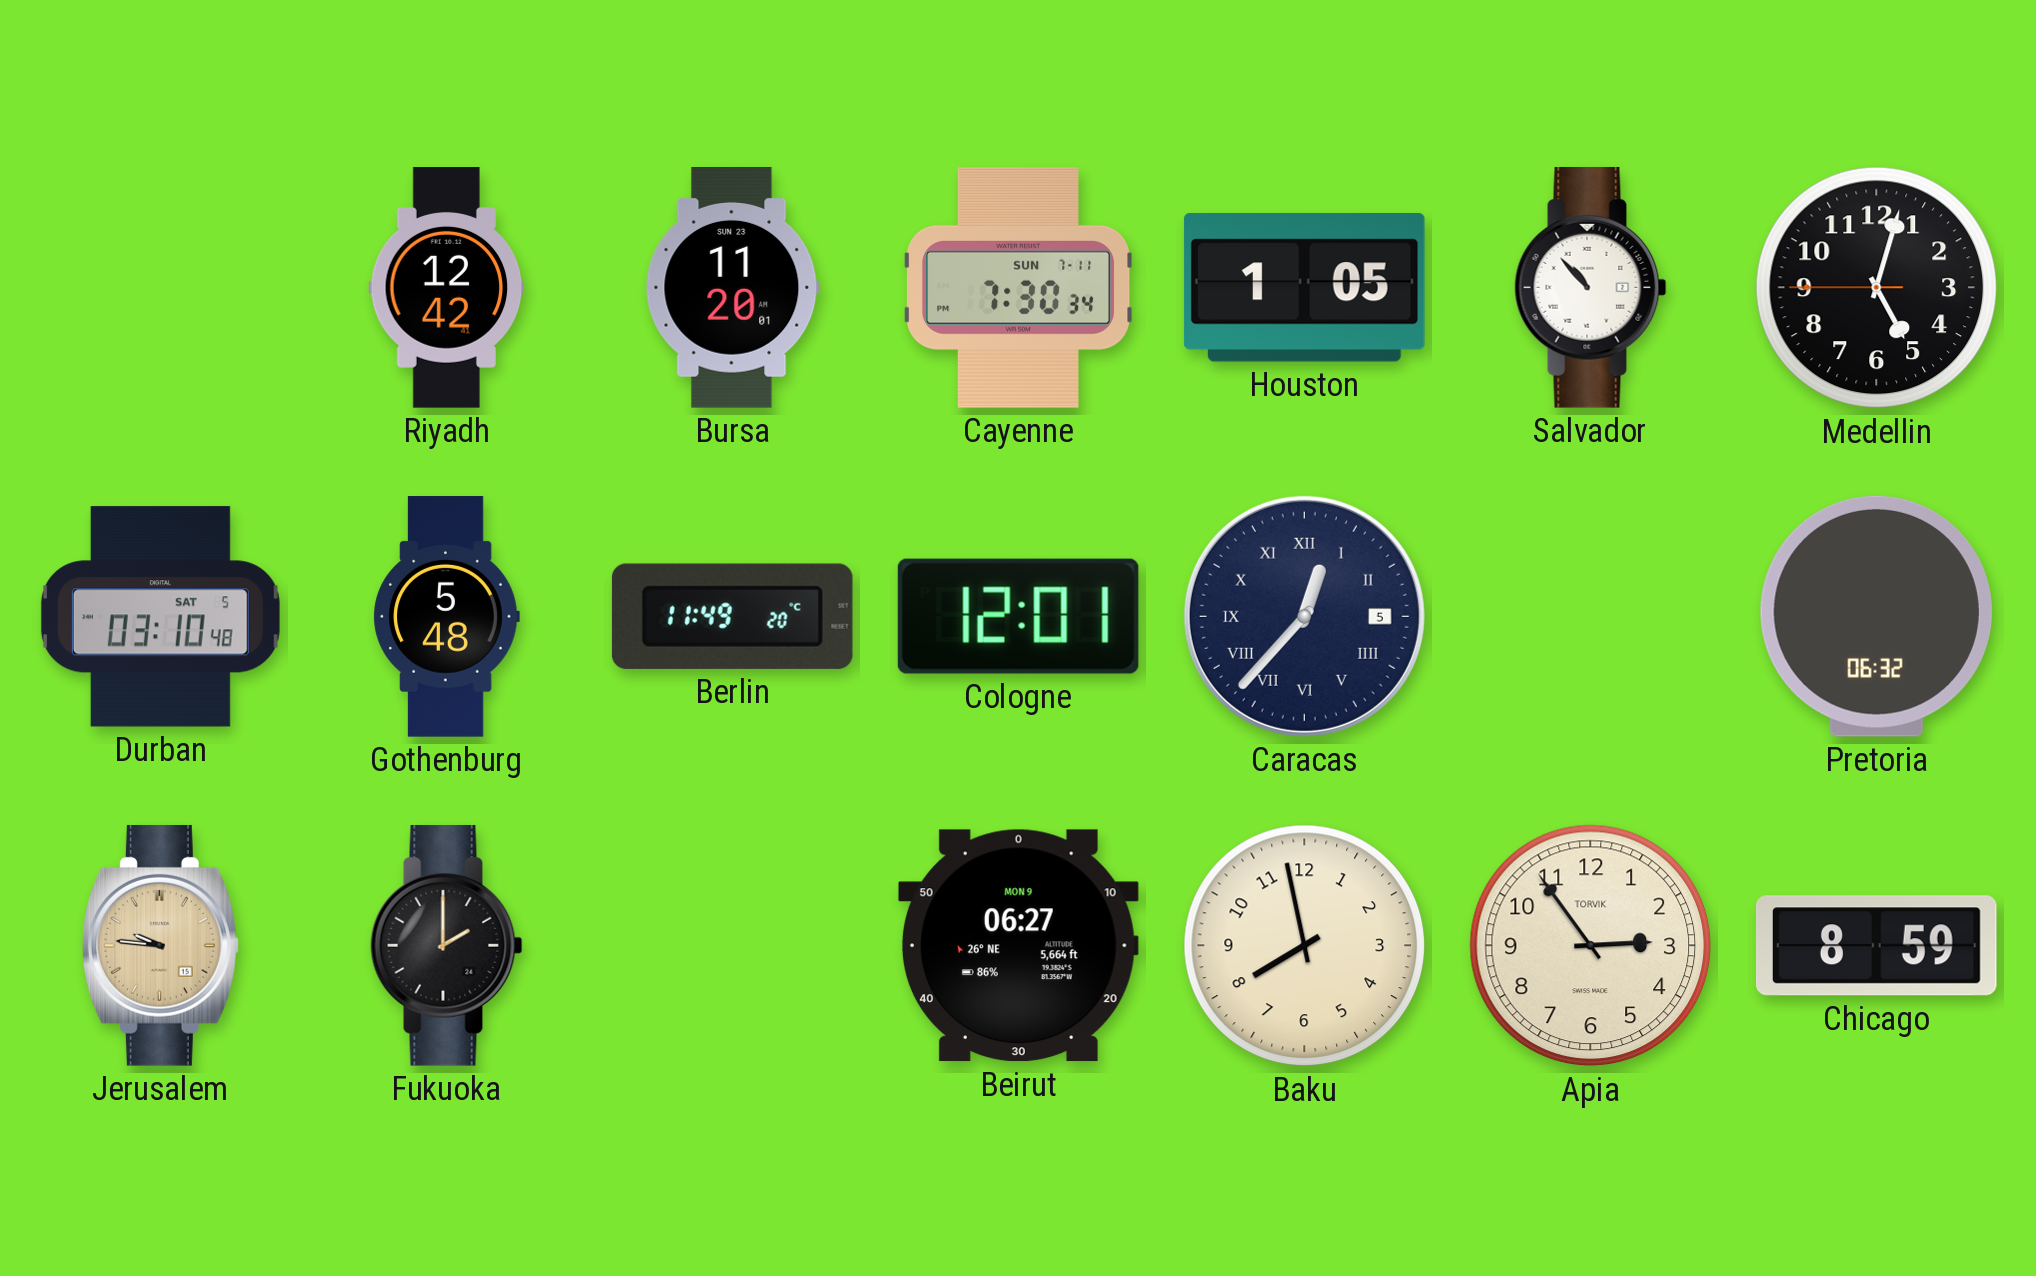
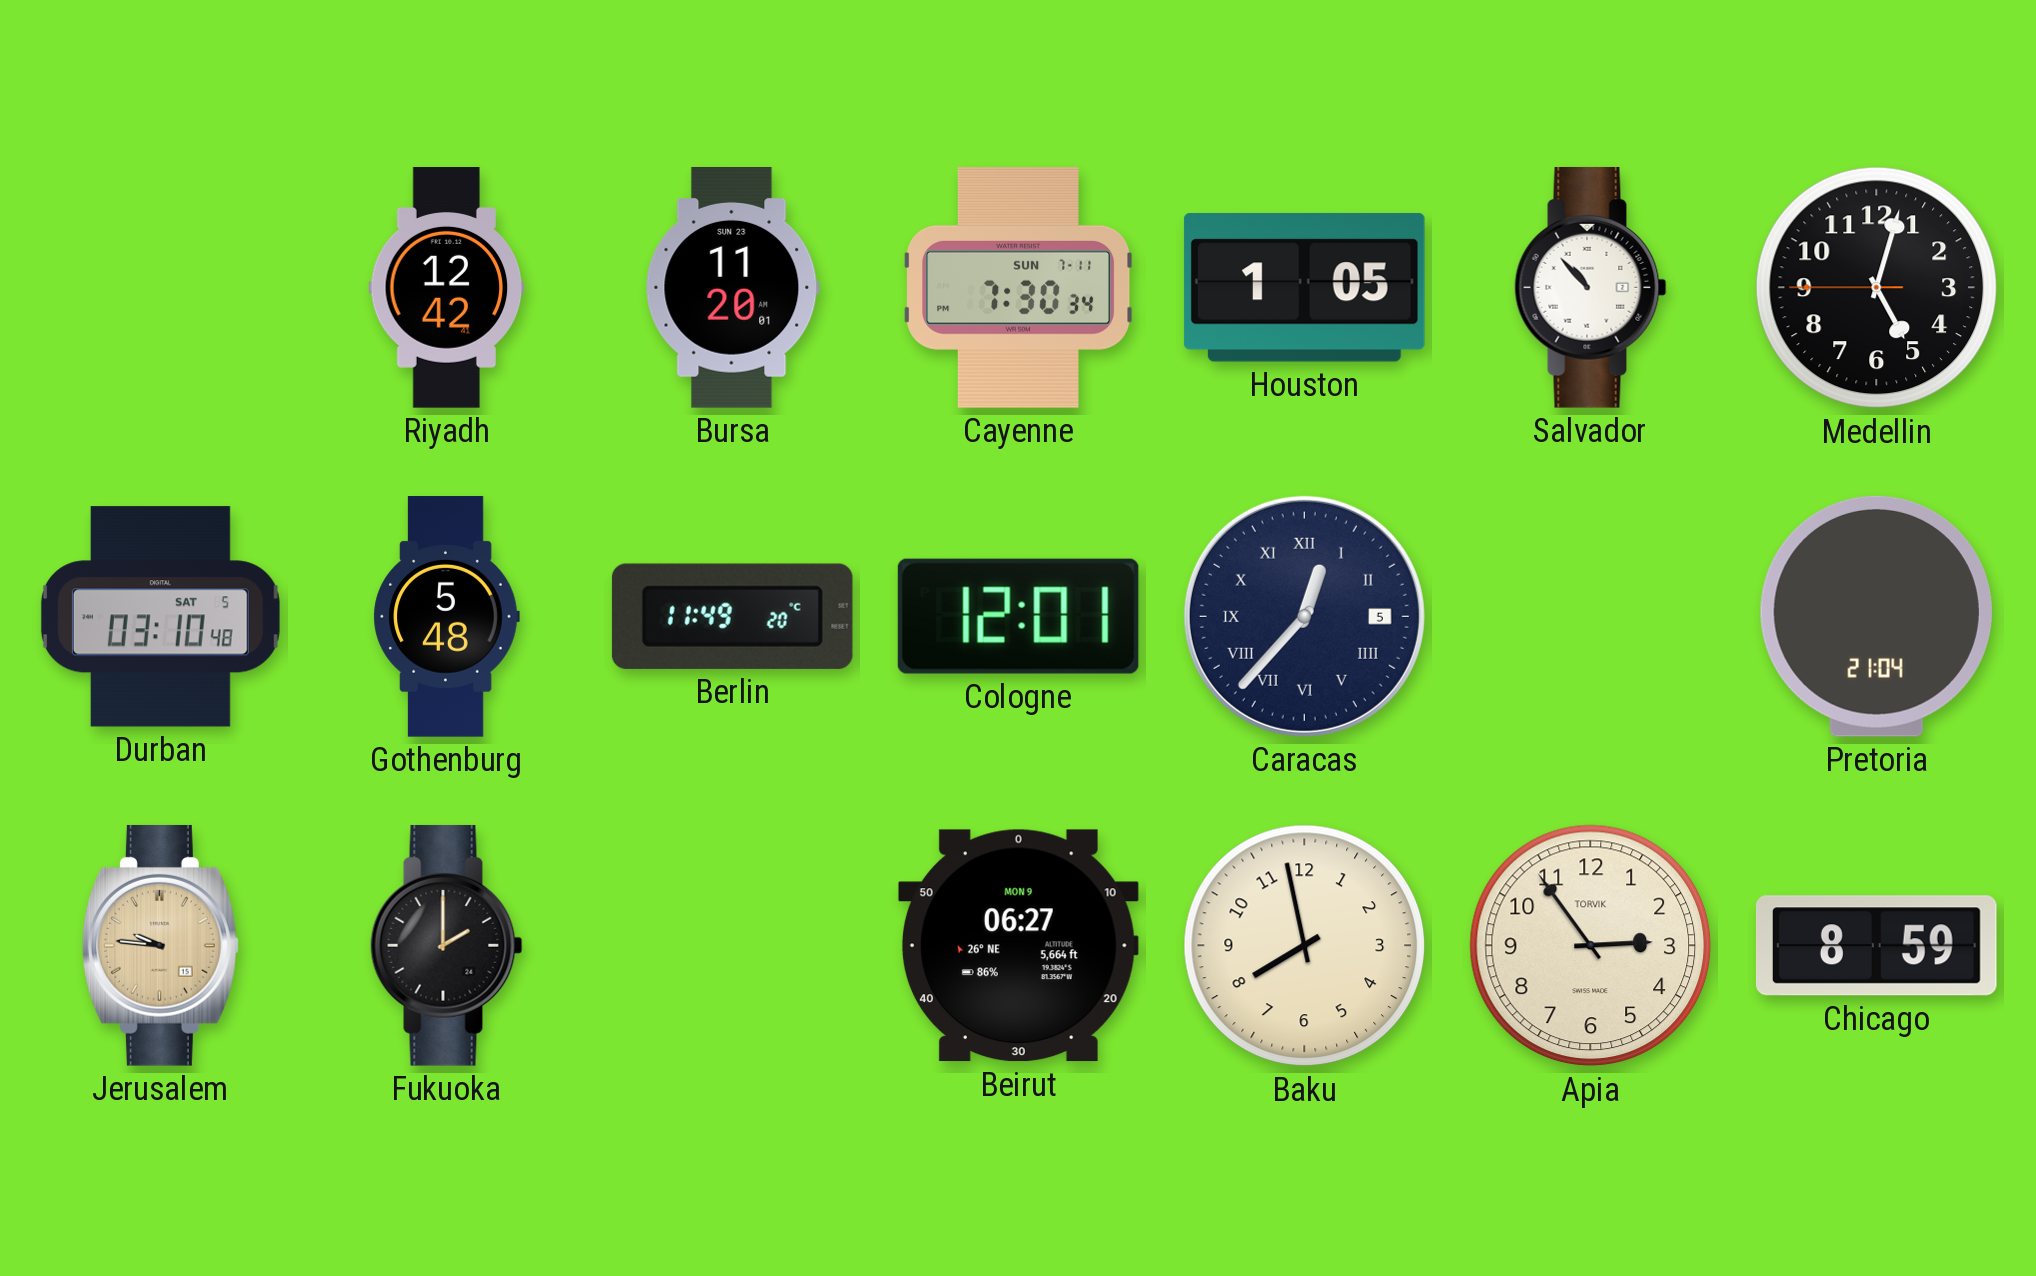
Pretoria: 06:32 -> 21:04
